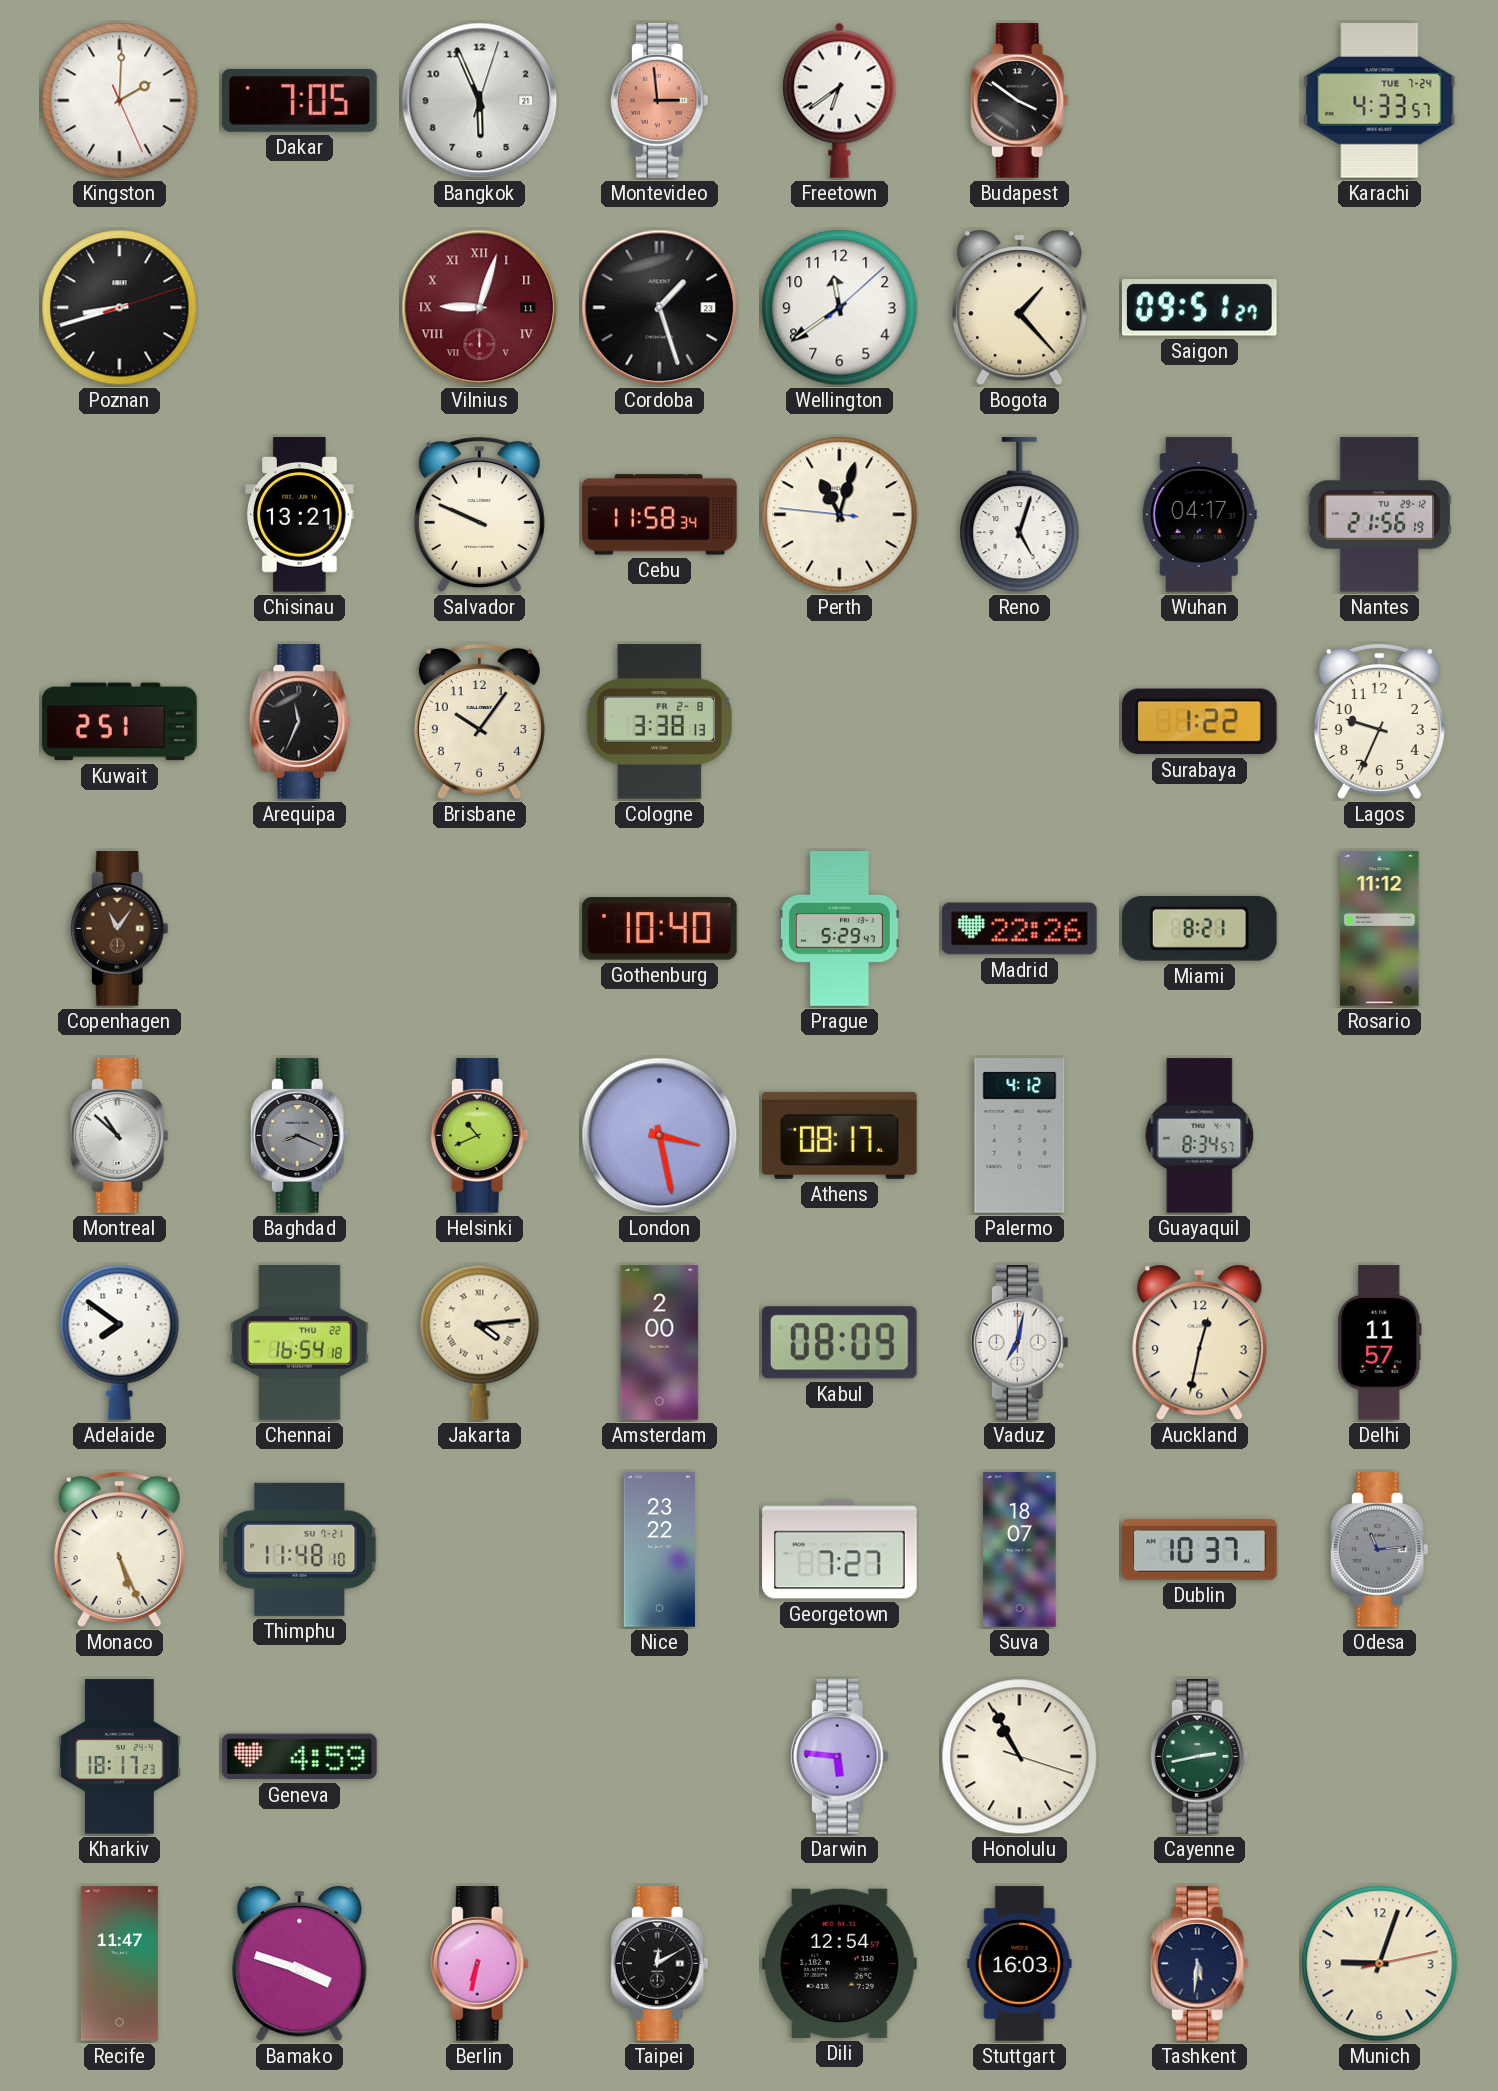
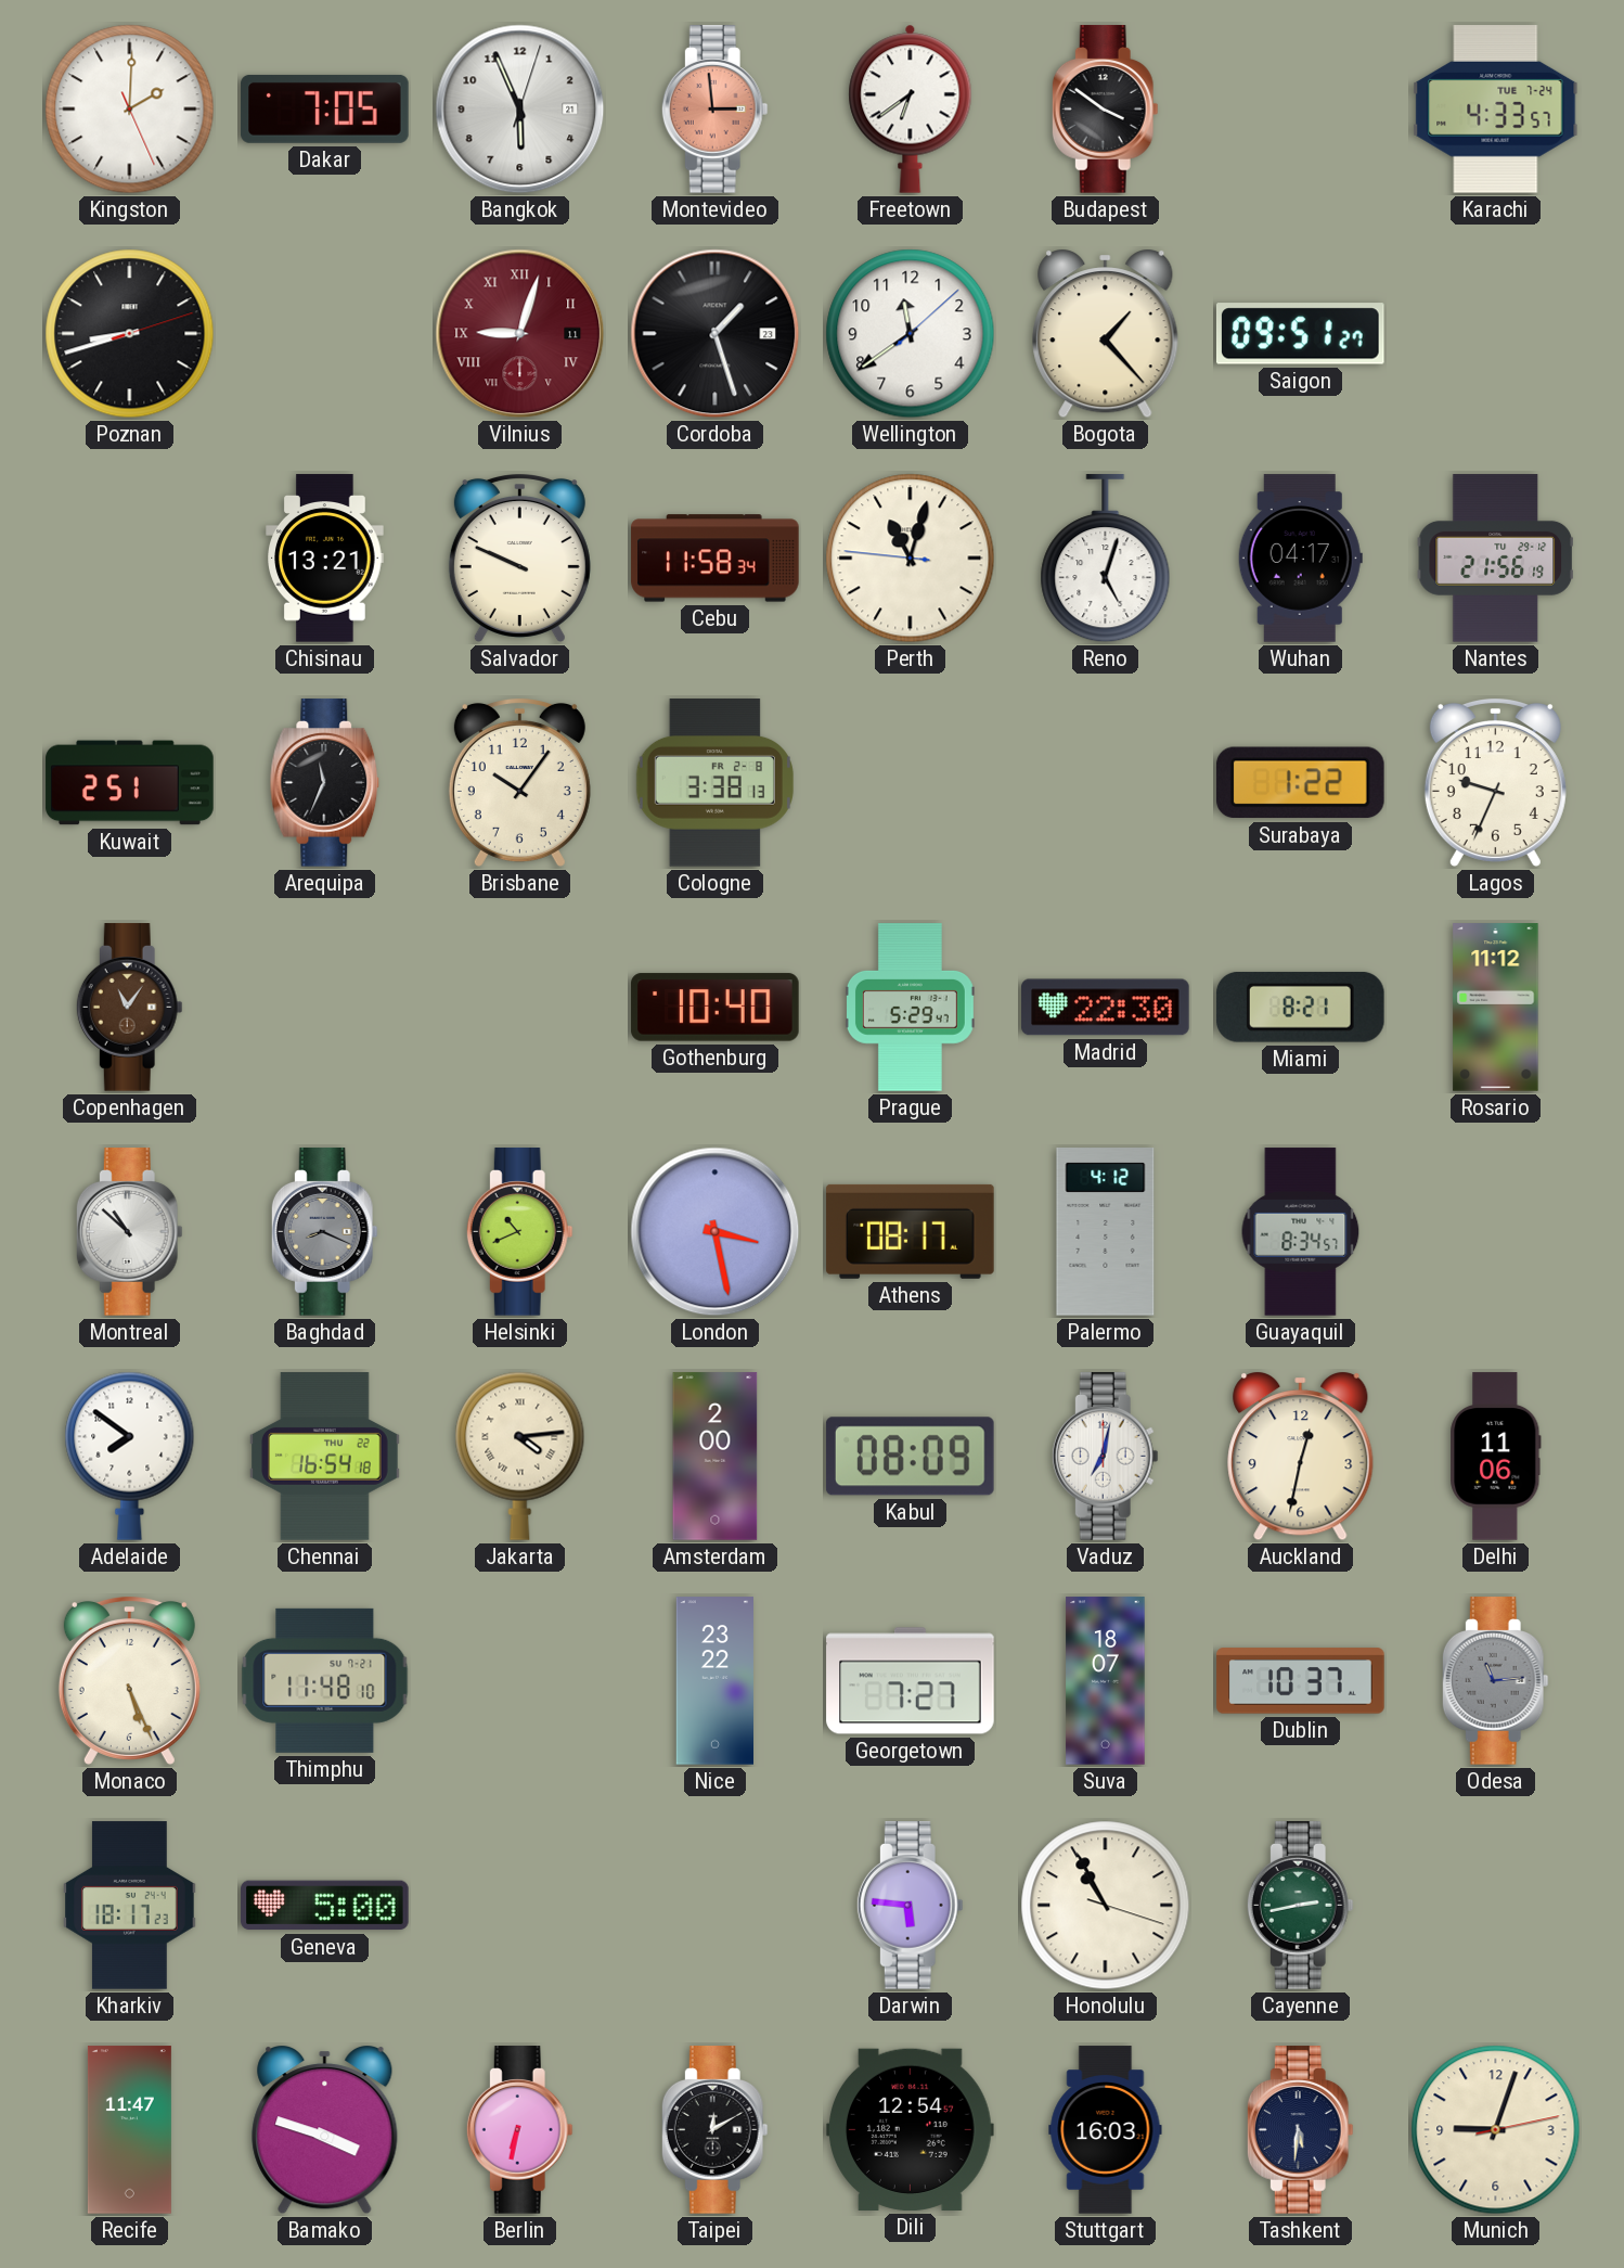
Madrid: 22:26 -> 22:30
Delhi: 11:57 -> 11:06
Geneva: 4:59 -> 5:00
